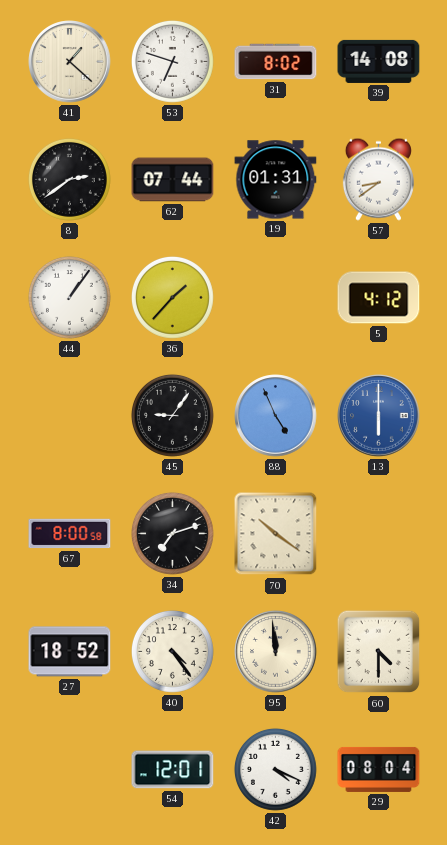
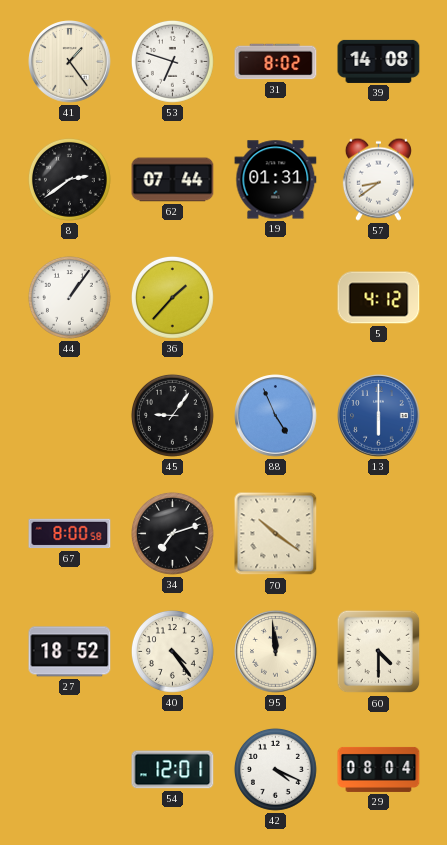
41: 1:22 -> 1:24
